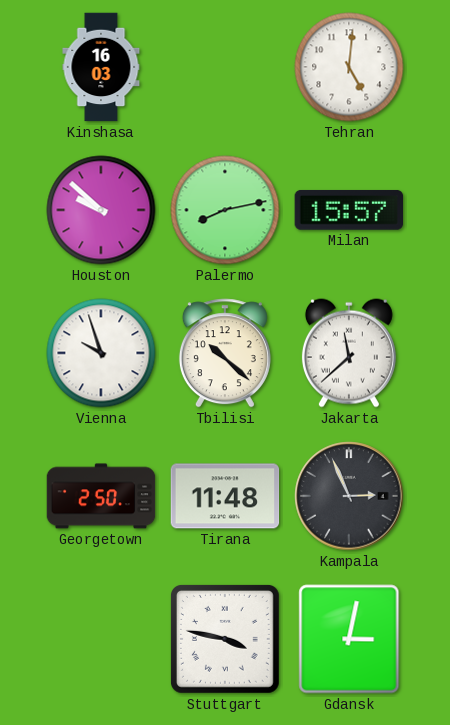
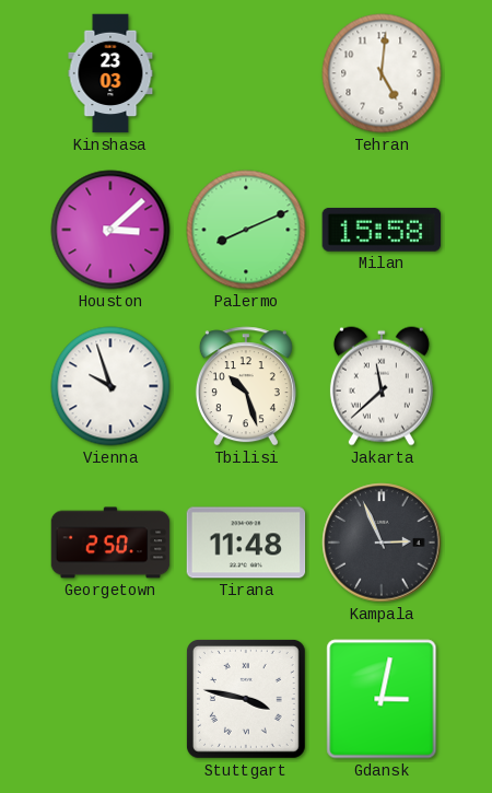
Kinshasa: 16:03 -> 23:03
Houston: 9:52 -> 3:08
Palermo: 8:13 -> 8:11
Milan: 15:57 -> 15:58
Tbilisi: 10:22 -> 10:27
